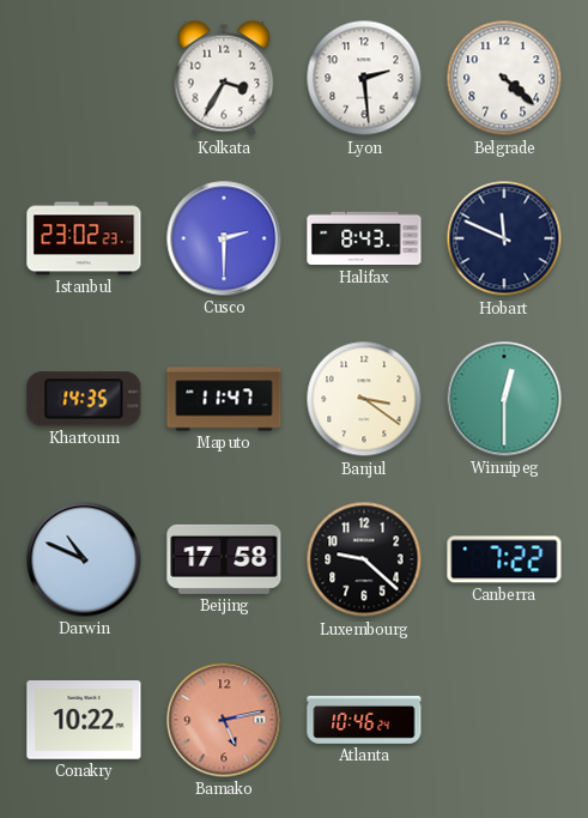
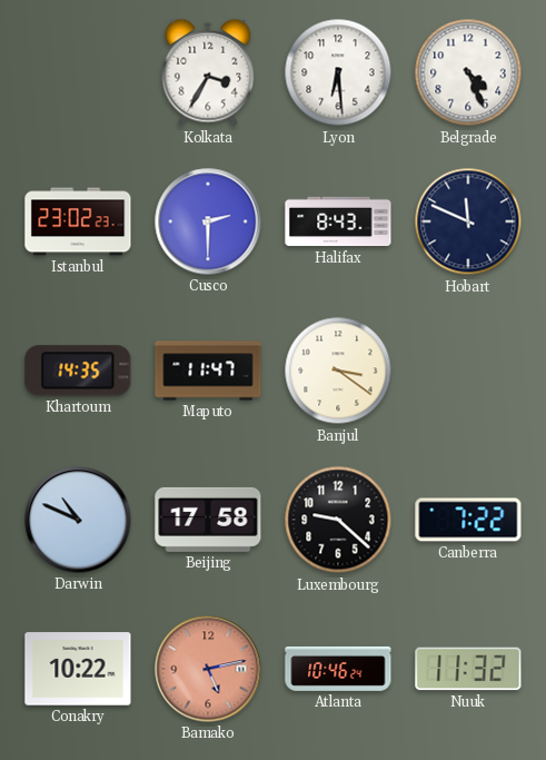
Lyon: 2:29 -> 6:29
Belgrade: 4:22 -> 4:26
Winnipeg: 12:30 -> none
Nuuk: none -> 11:32
